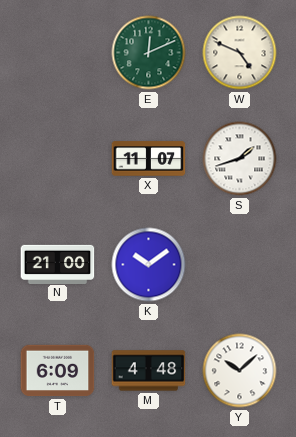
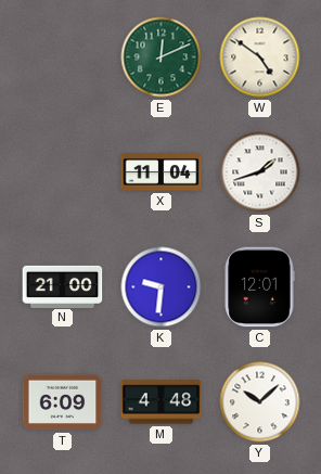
W: 4:49 -> 4:51
X: 11:07 -> 11:04
K: 10:09 -> 9:31
C: none -> 12:01
